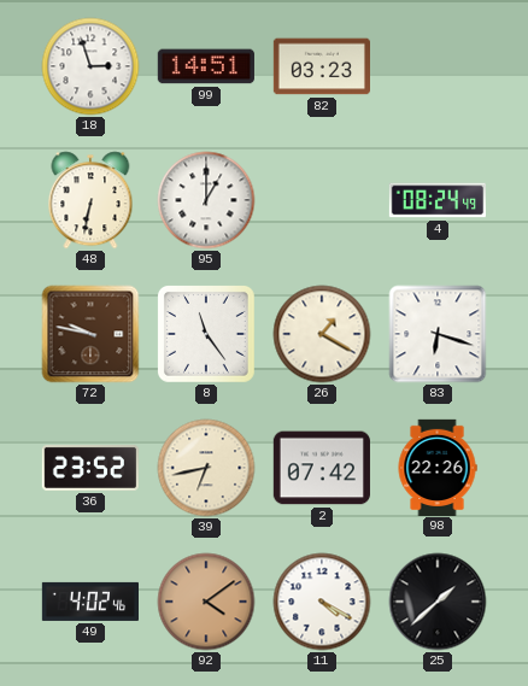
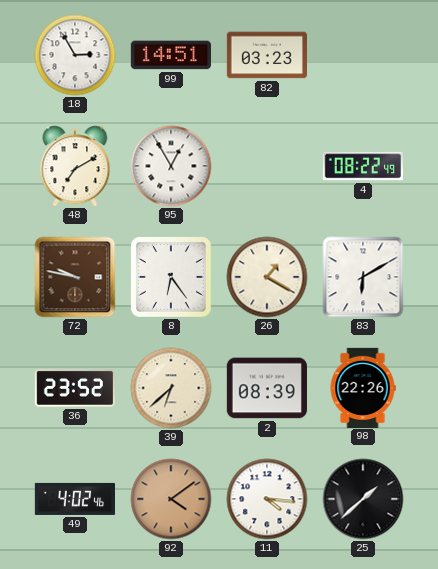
18: 2:57 -> 2:55
48: 6:32 -> 7:10
95: 1:00 -> 12:55
4: 08:24 -> 08:22
8: 11:24 -> 6:24
83: 6:18 -> 6:10
39: 6:43 -> 6:38
2: 07:42 -> 08:39
11: 4:20 -> 4:16
